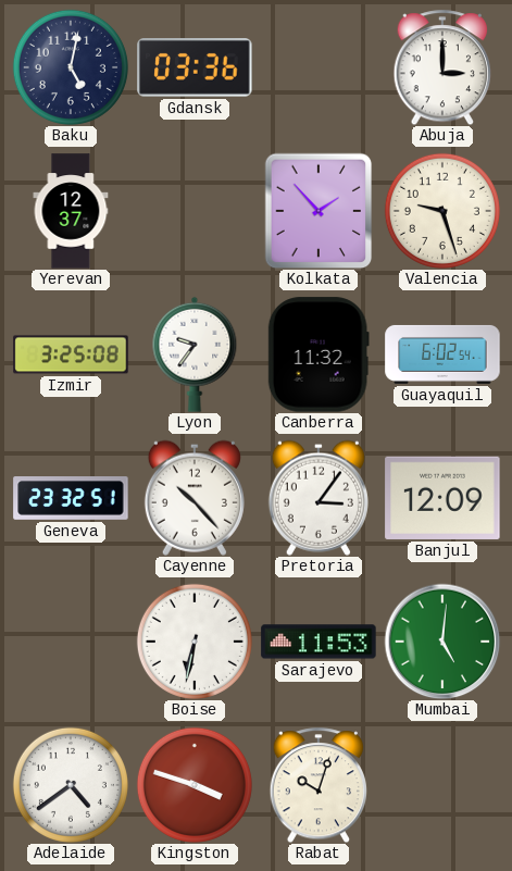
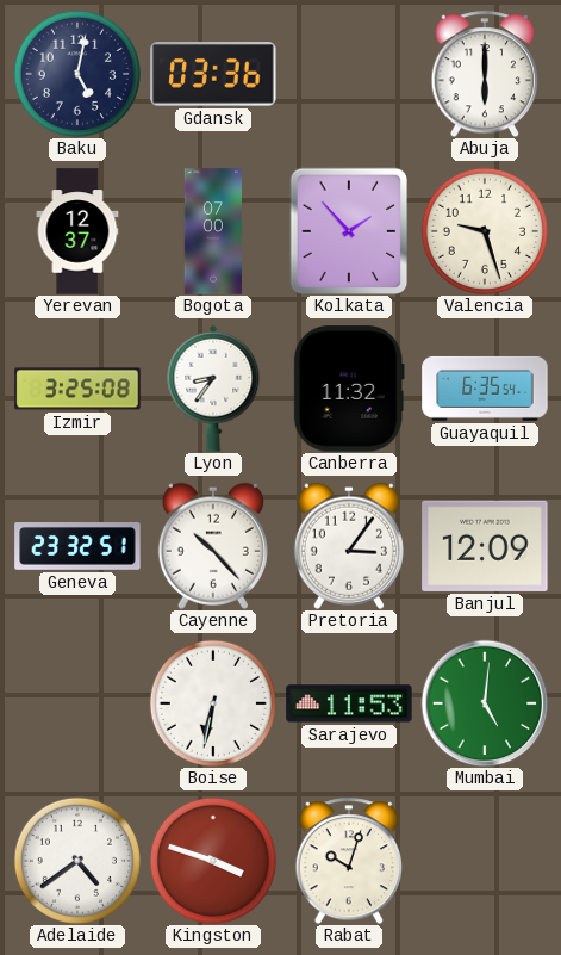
Abuja: 3:00 -> 6:00
Bogota: none -> 07:00
Lyon: 9:36 -> 8:36
Guayaquil: 6:02 -> 6:35
